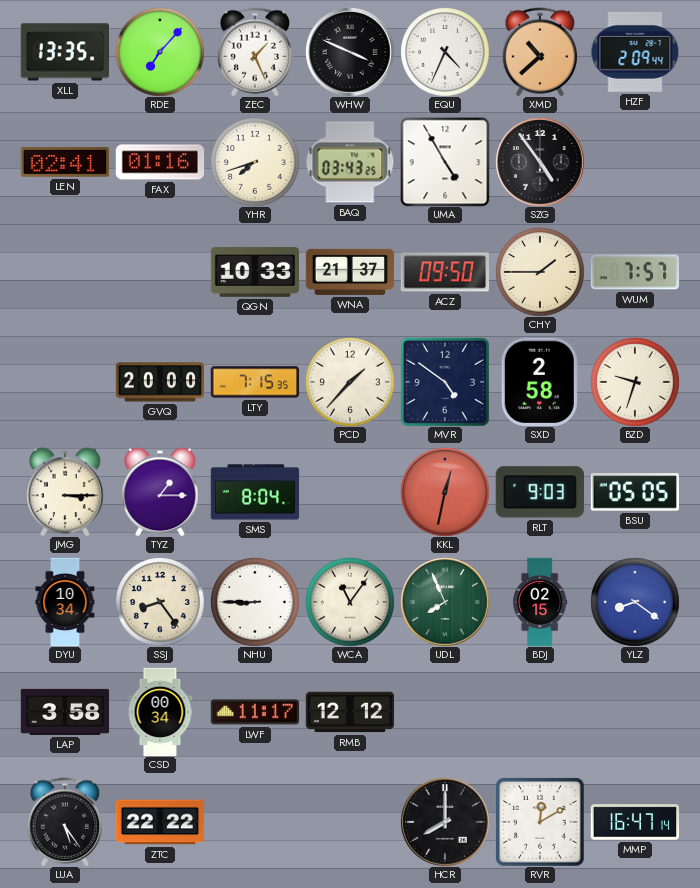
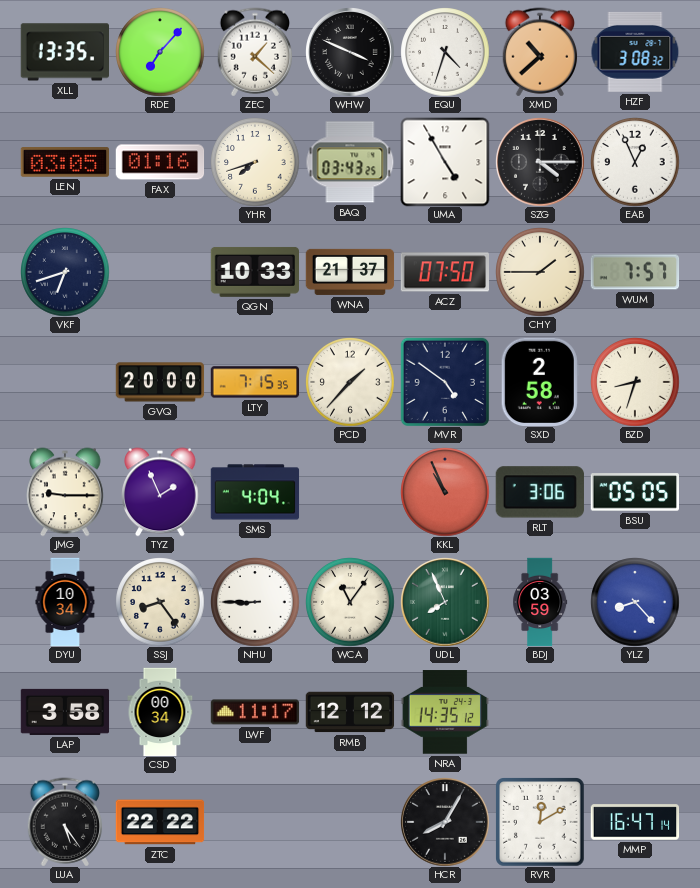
ZEC: 1:26 -> 1:22
EQU: 4:34 -> 4:33
HZF: 2:09 -> 3:08
LEN: 02:41 -> 03:05
SZG: 4:54 -> 4:15
EAB: none -> 12:56
VKF: none -> 6:42
ACZ: 09:50 -> 07:50
BZD: 9:33 -> 8:33
JMG: 3:15 -> 9:15
TYZ: 1:15 -> 1:56
SMS: 8:04 -> 4:04
KKL: 12:32 -> 10:56
RLT: 9:03 -> 3:06
BDJ: 02:15 -> 03:59
YLZ: 8:21 -> 8:23
NRA: none -> 14:35
HCR: 8:00 -> 8:05
